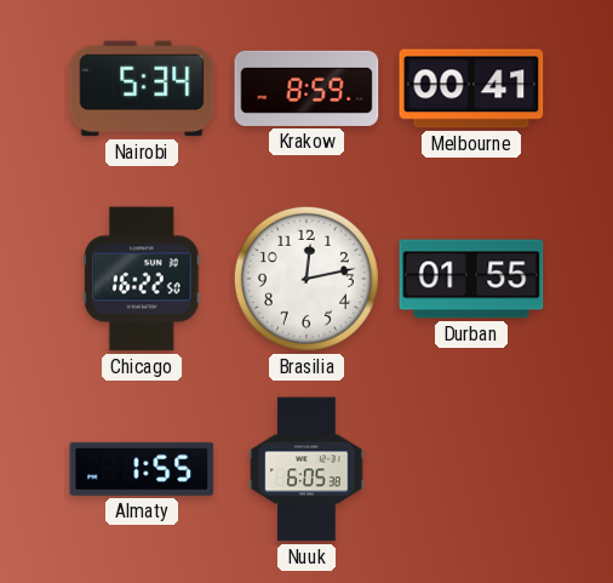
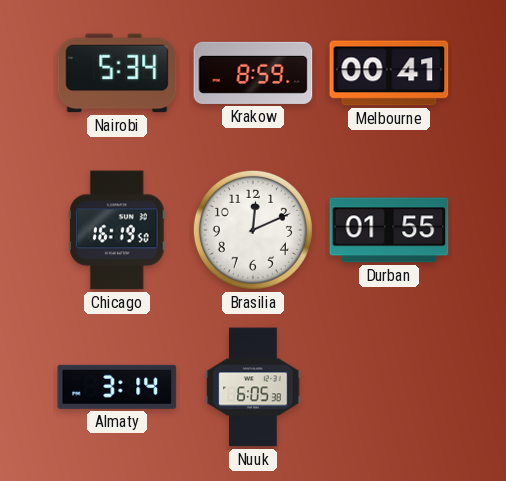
Chicago: 16:22 -> 16:19
Brasilia: 12:13 -> 12:11
Almaty: 1:55 -> 3:14
